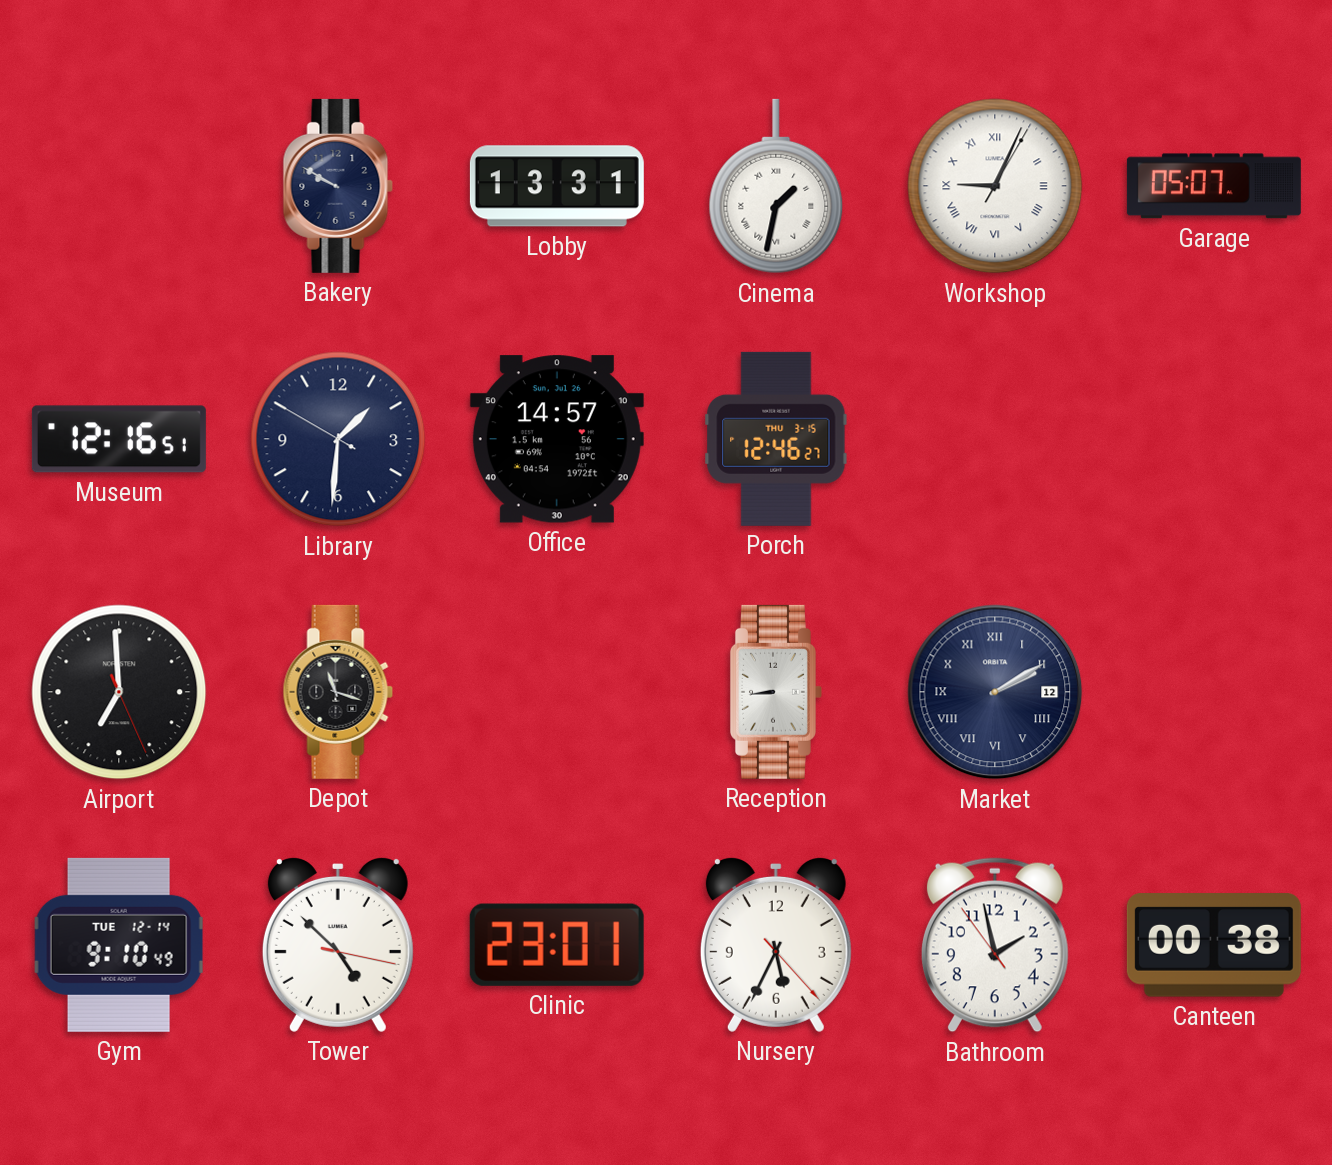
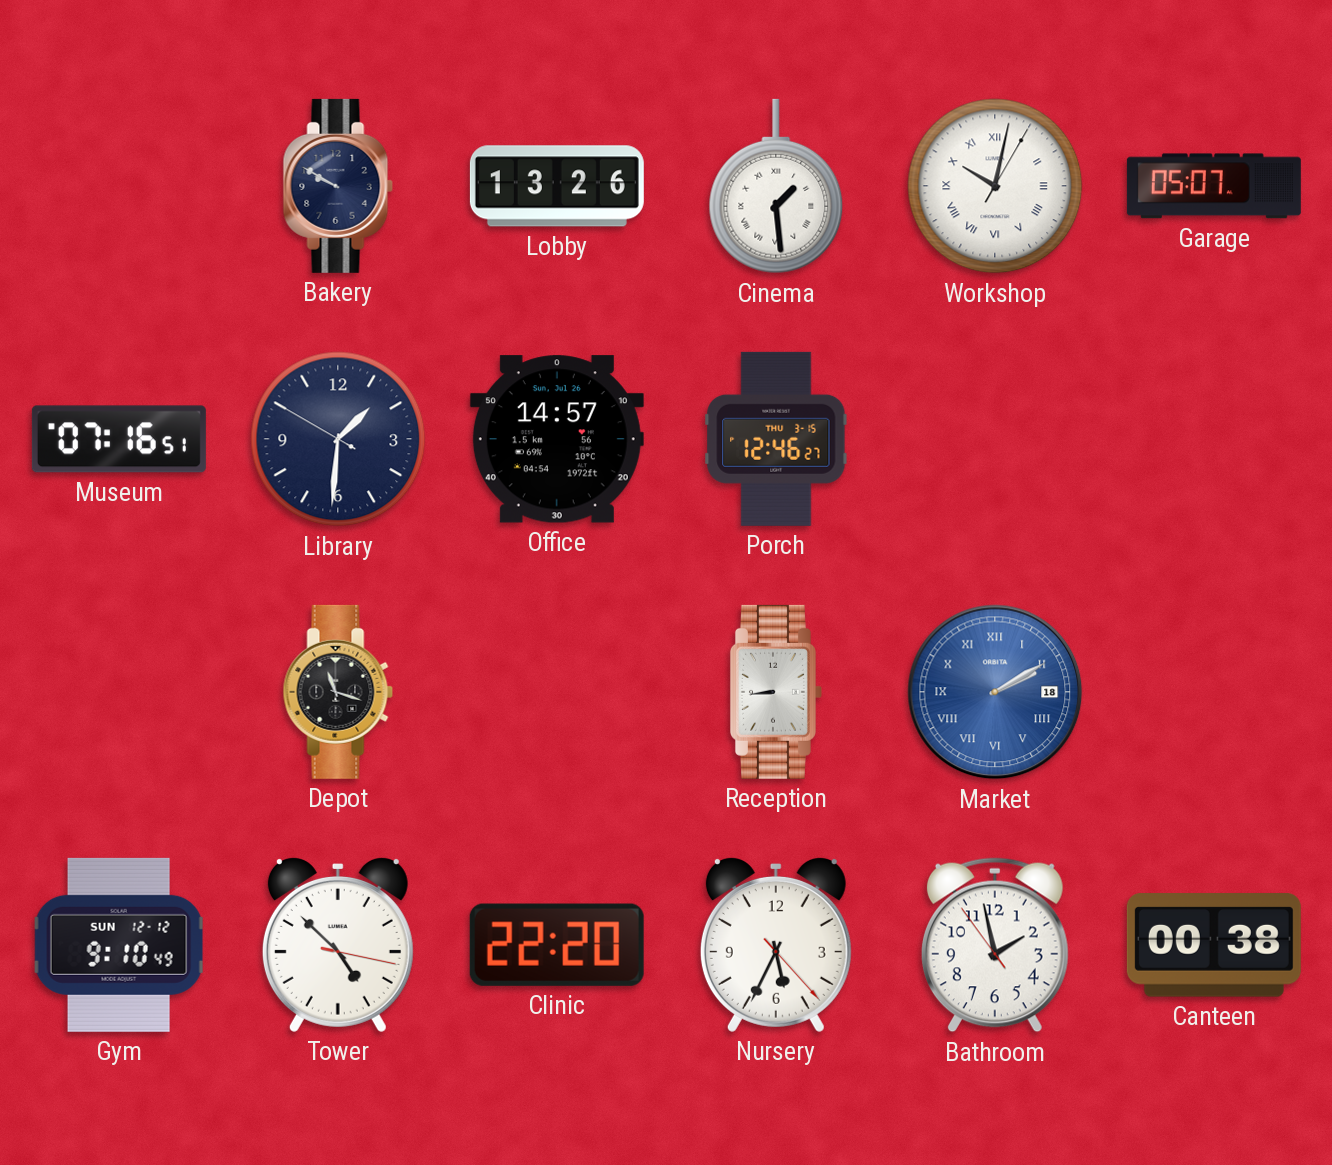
Lobby: 13:31 -> 13:26
Cinema: 1:32 -> 1:29
Workshop: 9:04 -> 10:02
Museum: 12:16 -> 07:16
Airport: 6:59 -> none
Market date: 12 -> 18
Market dial: navy -> blue
Gym date: TUE 12-14 -> SUN 12-12
Clinic: 23:01 -> 22:20
